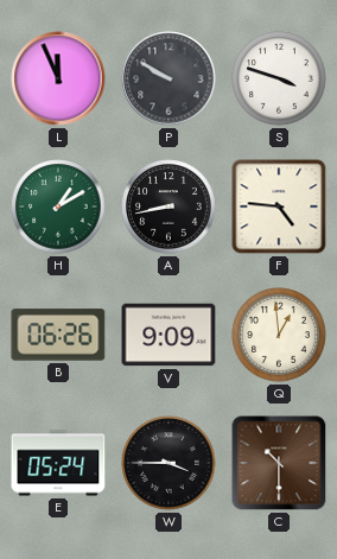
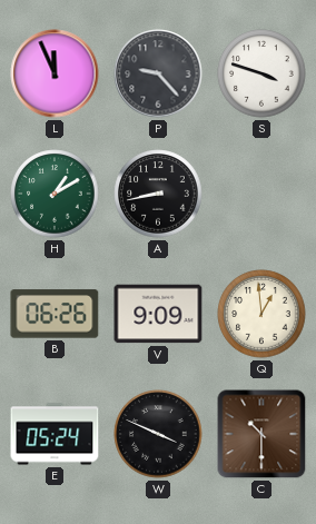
P: 9:50 -> 9:23
F: 4:46 -> none
W: 3:45 -> 3:49
